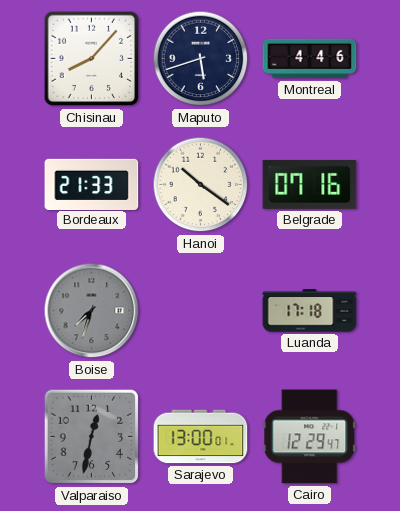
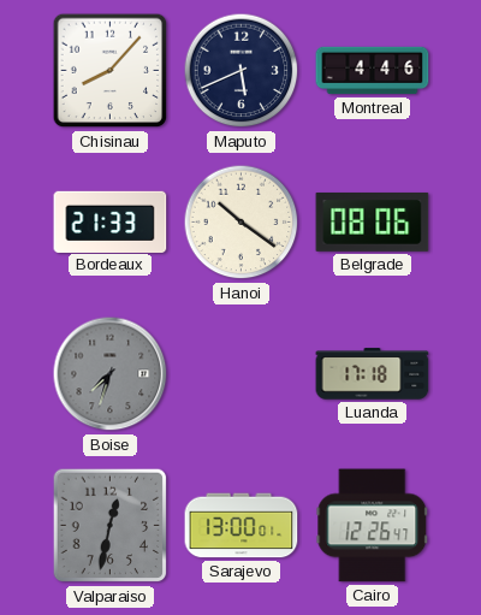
Maputo: 5:42 -> 5:41
Belgrade: 07:16 -> 08:06
Cairo: 12:29 -> 12:26
